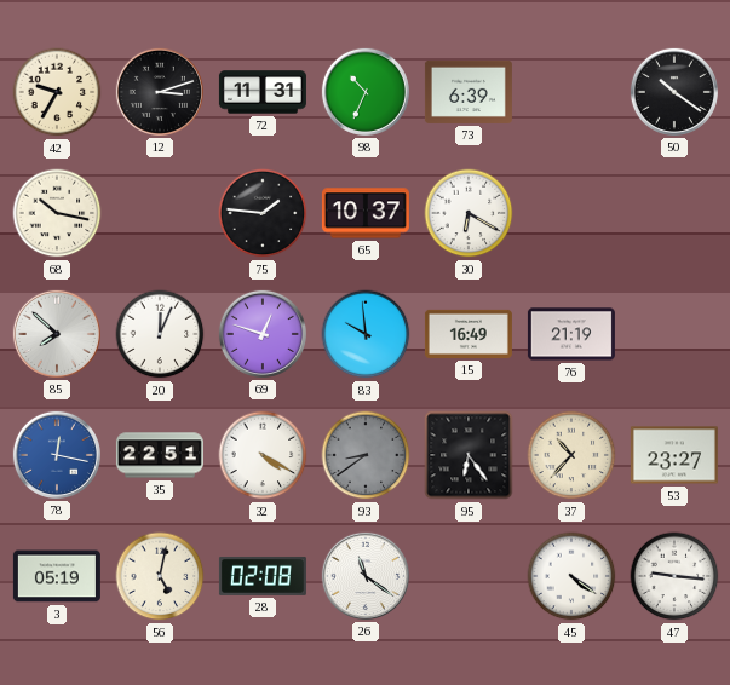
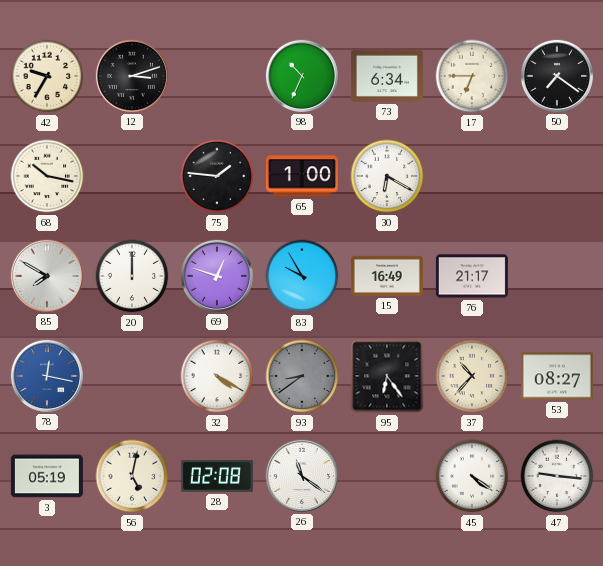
72: 11:31 -> none
73: 6:39 -> 6:34
17: none -> 6:45
50: 10:21 -> 7:21
65: 10:37 -> 1:00
85: 7:52 -> 7:50
20: 12:04 -> 12:00
83: 9:59 -> 9:55
76: 21:19 -> 21:17
35: 22:51 -> none
53: 23:27 -> 08:27
